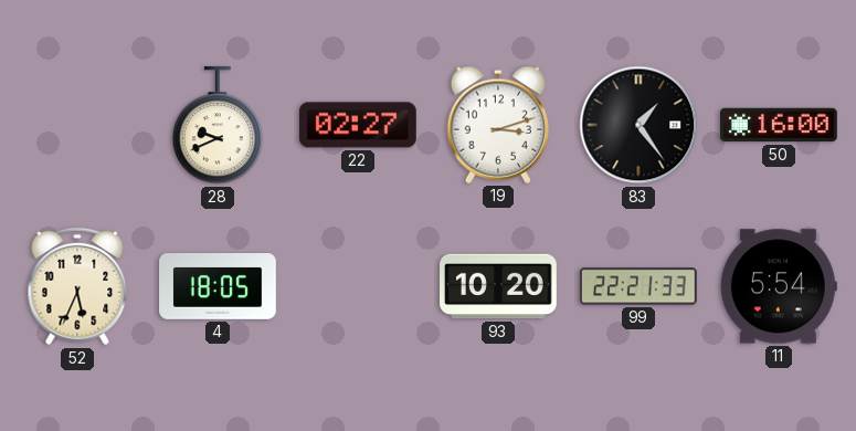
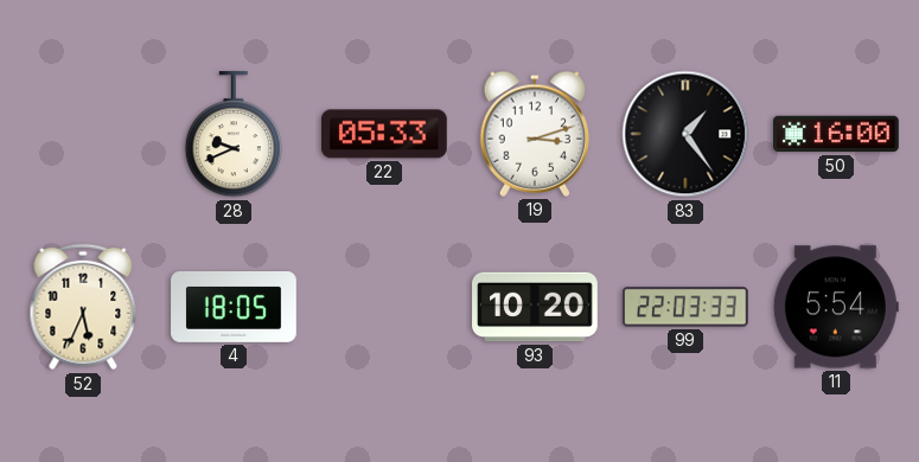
22: 02:27 -> 05:33
99: 22:21 -> 22:03
